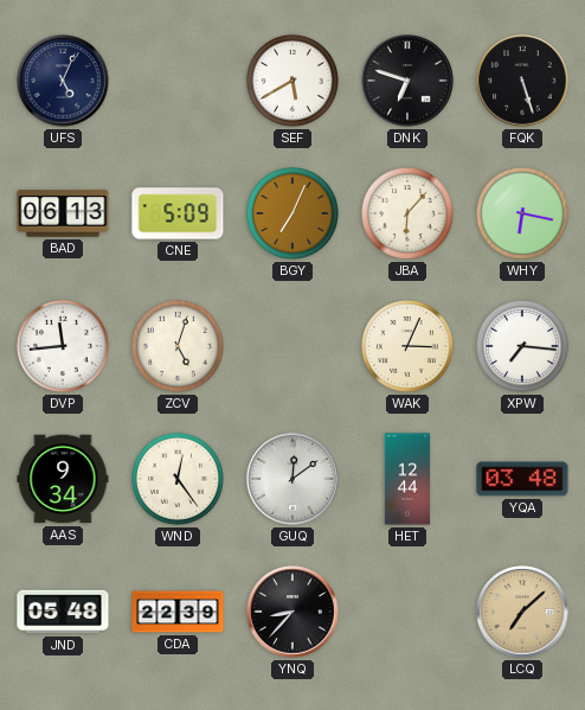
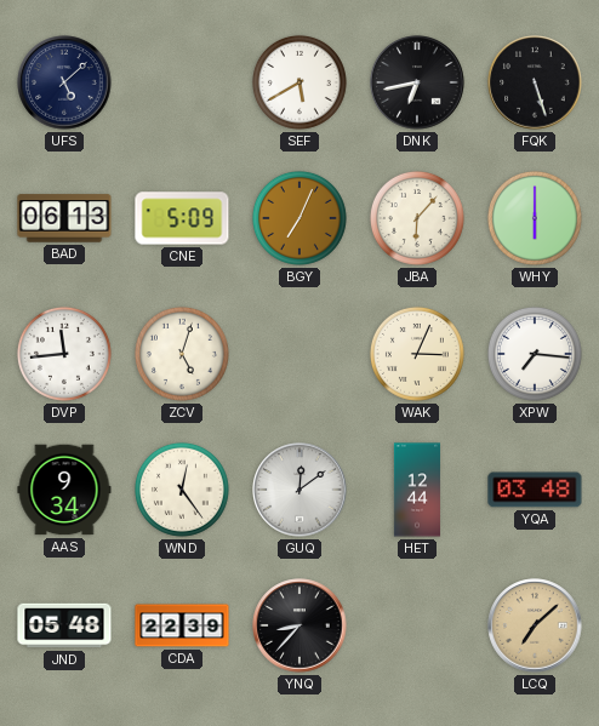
UFS: 5:04 -> 5:08
DNK: 6:48 -> 6:43
WHY: 6:17 -> 6:00
